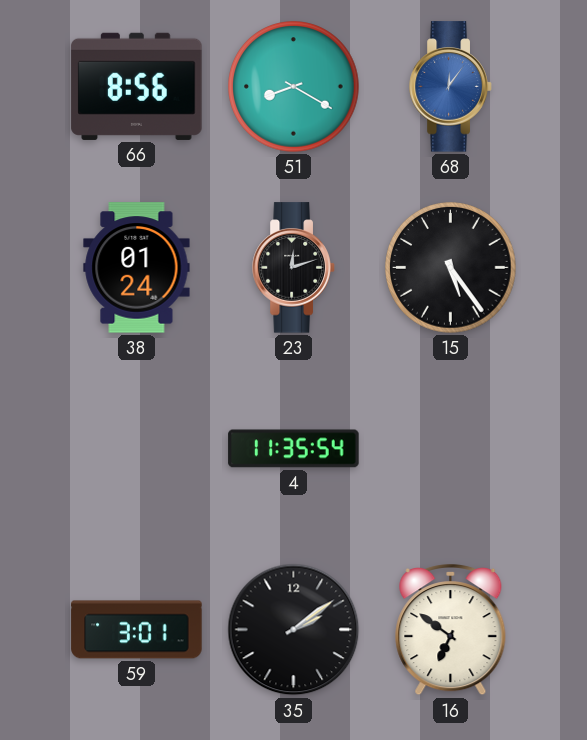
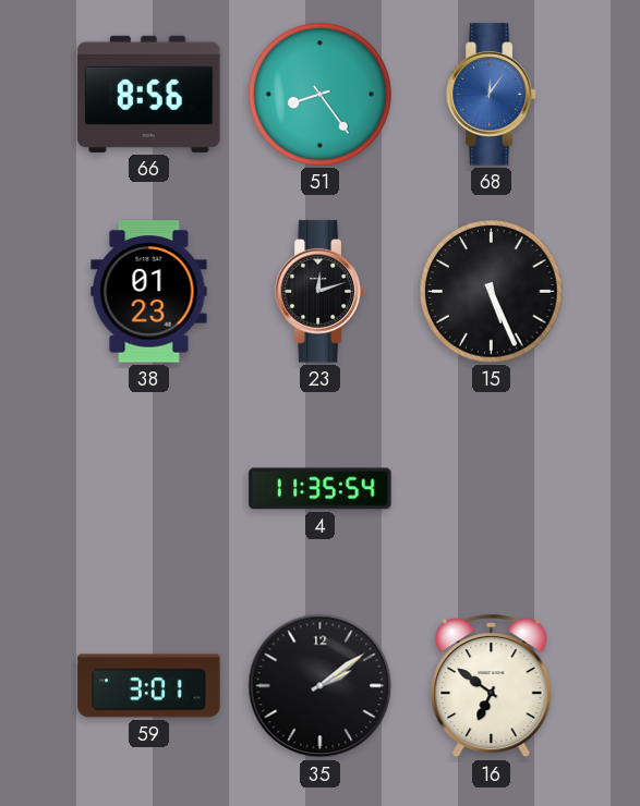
51: 8:20 -> 8:24
38: 01:24 -> 01:23
15: 5:24 -> 5:26
